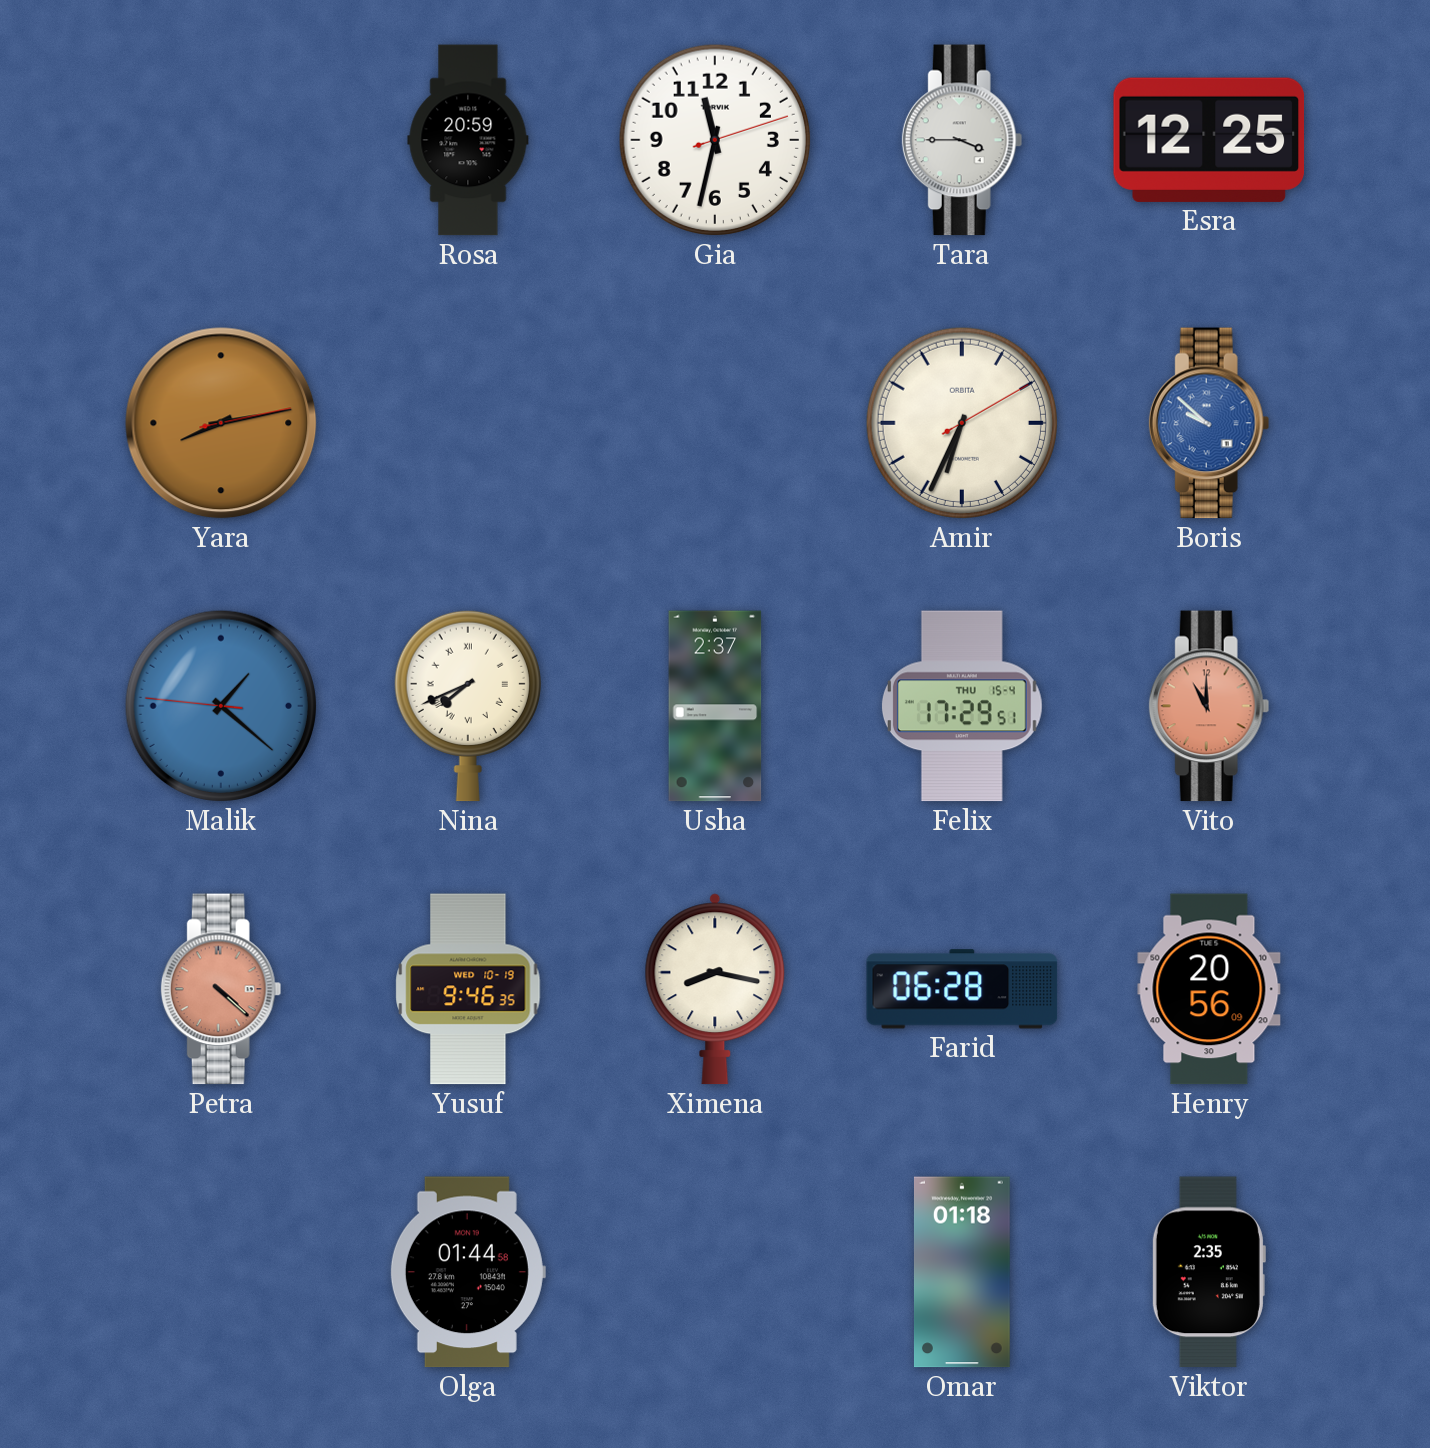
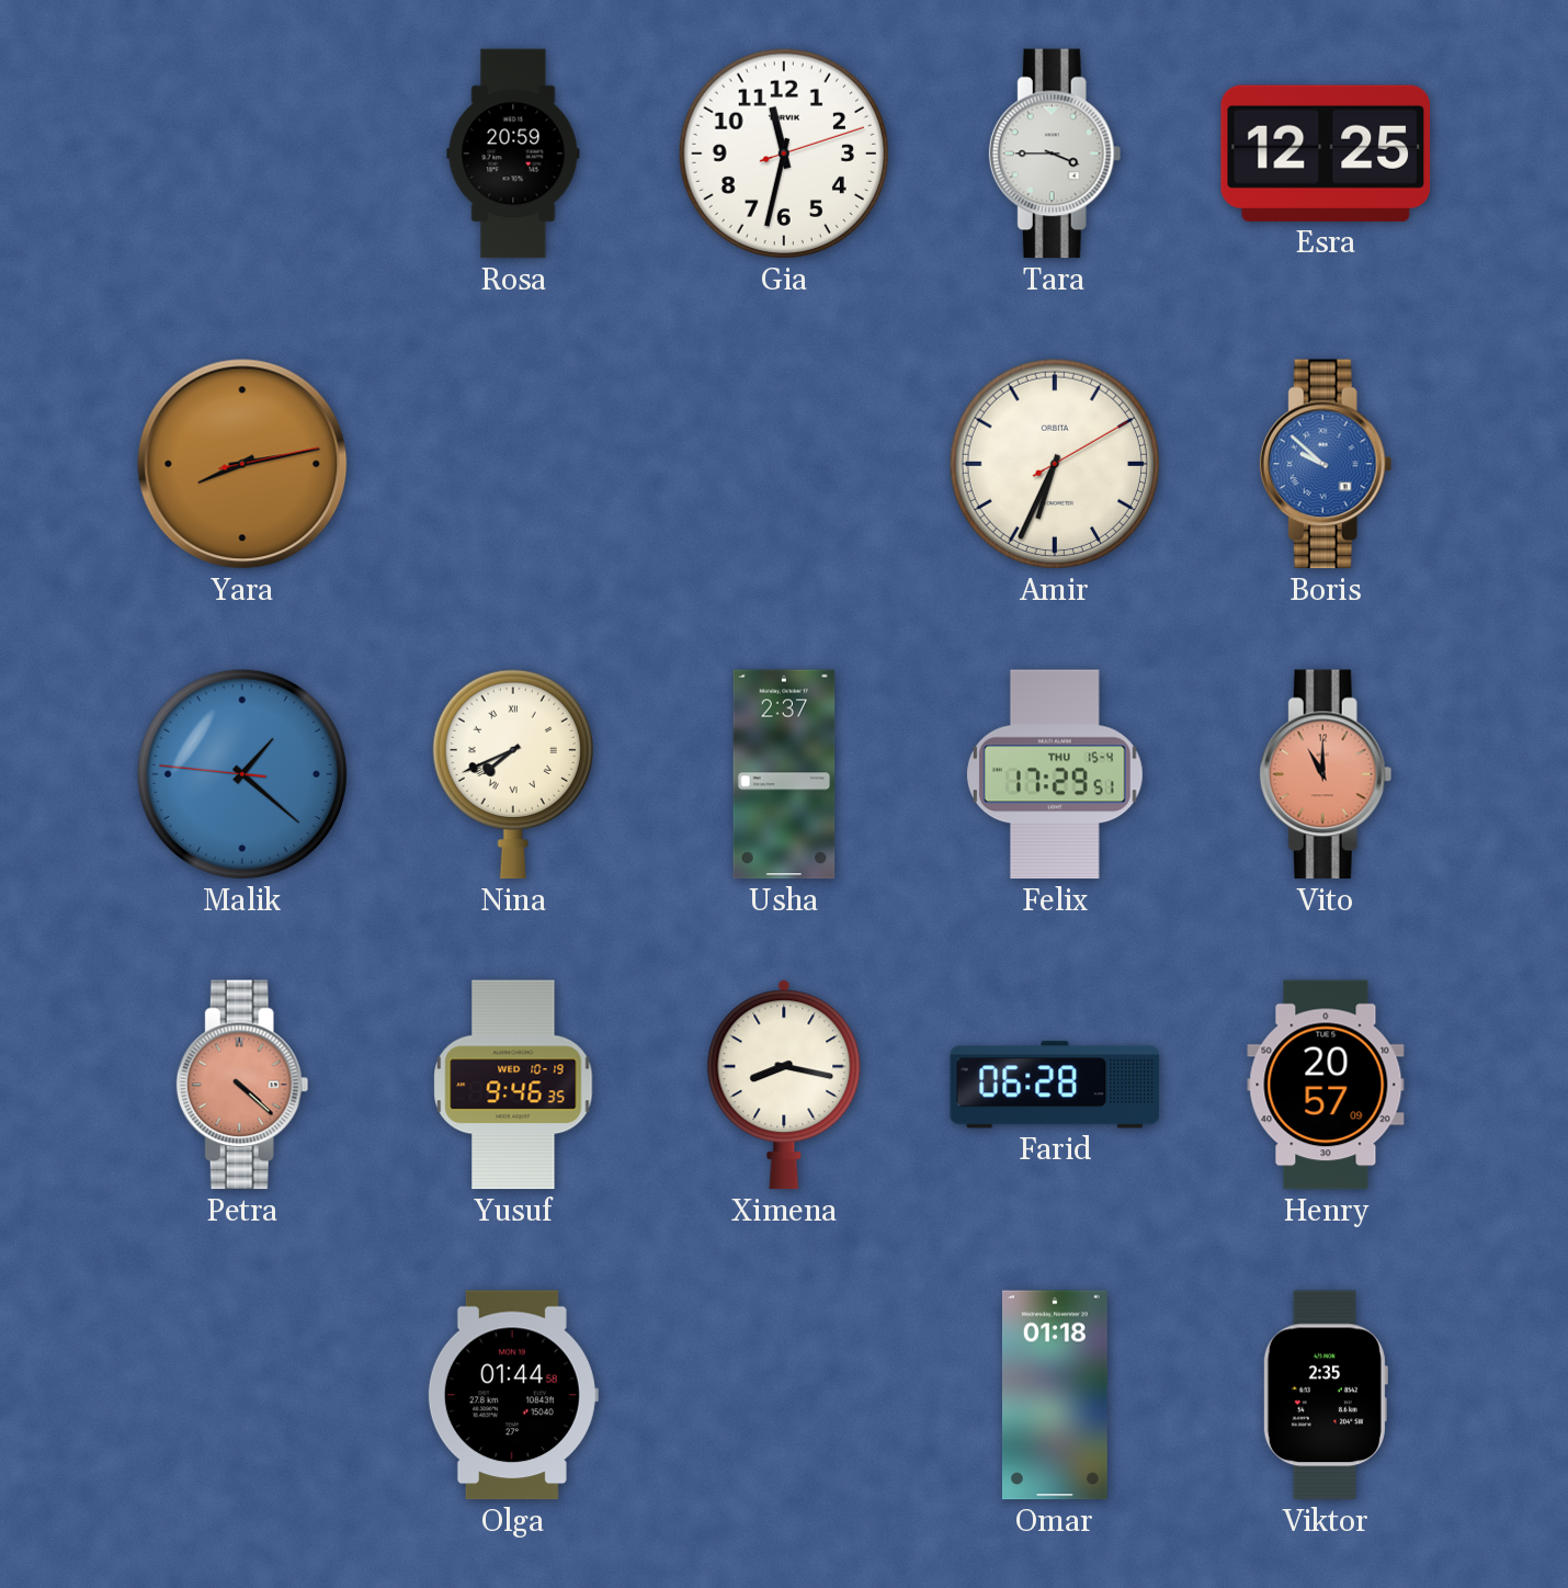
Henry: 20:56 -> 20:57
